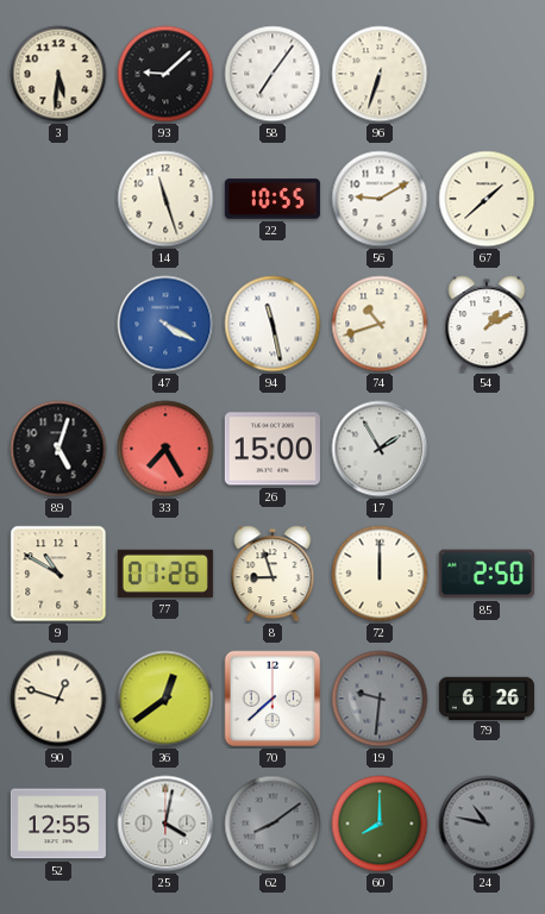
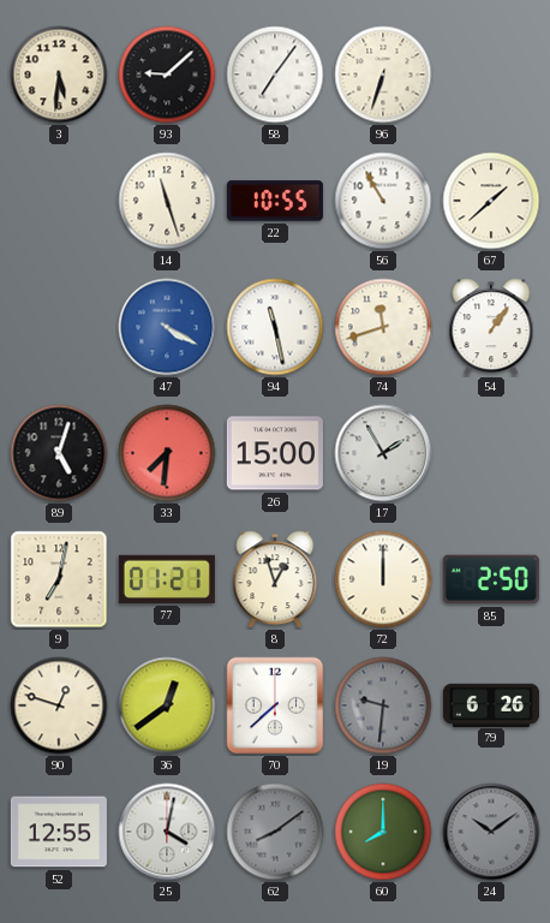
56: 9:10 -> 10:55
74: 10:42 -> 11:42
54: 1:10 -> 1:06
33: 7:25 -> 7:31
9: 10:50 -> 7:02
77: 01:26 -> 01:21
8: 8:57 -> 12:57
24: 10:47 -> 10:09
